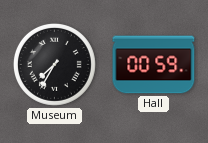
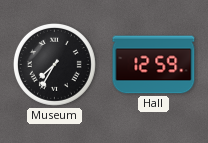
Hall: 00:59 -> 12:59
